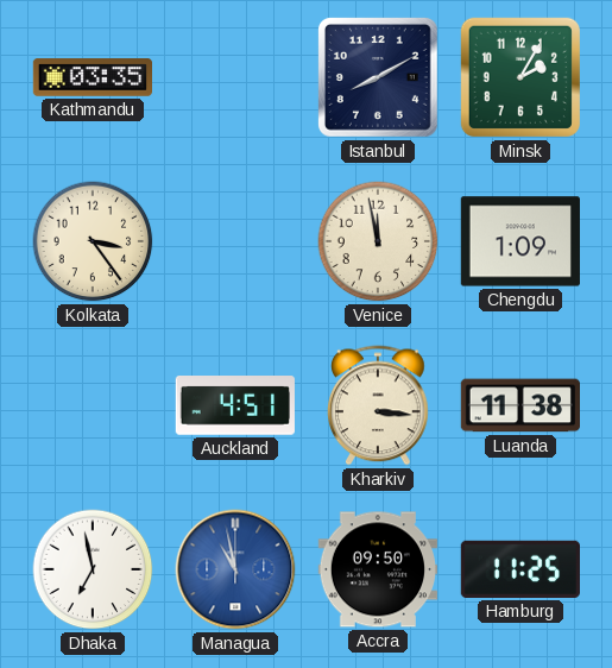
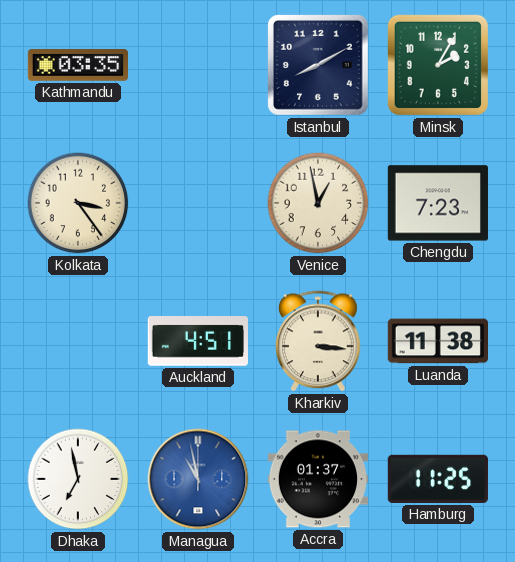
Venice: 11:58 -> 12:58
Chengdu: 1:09 -> 7:23
Accra: 09:50 -> 01:37
